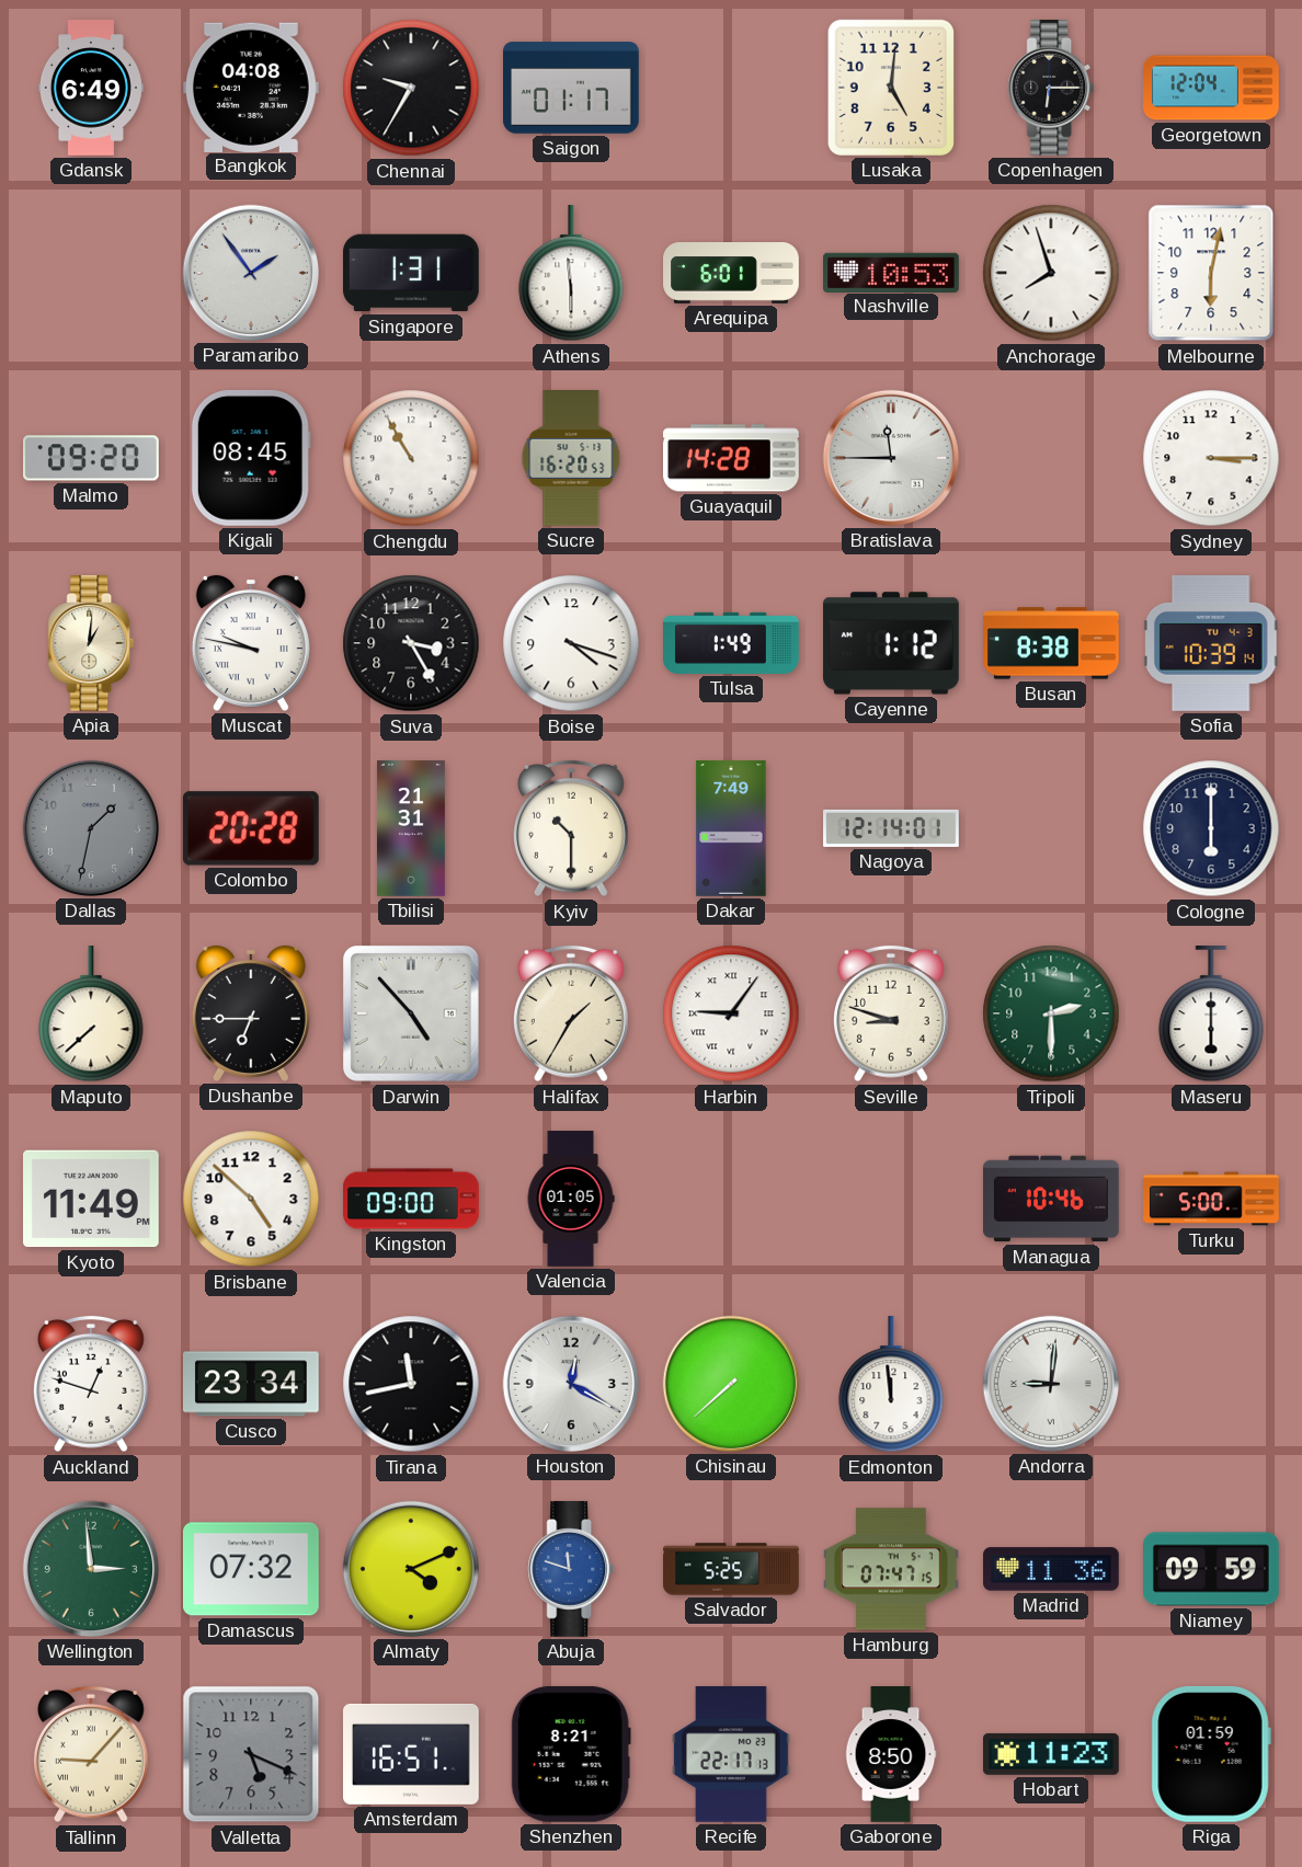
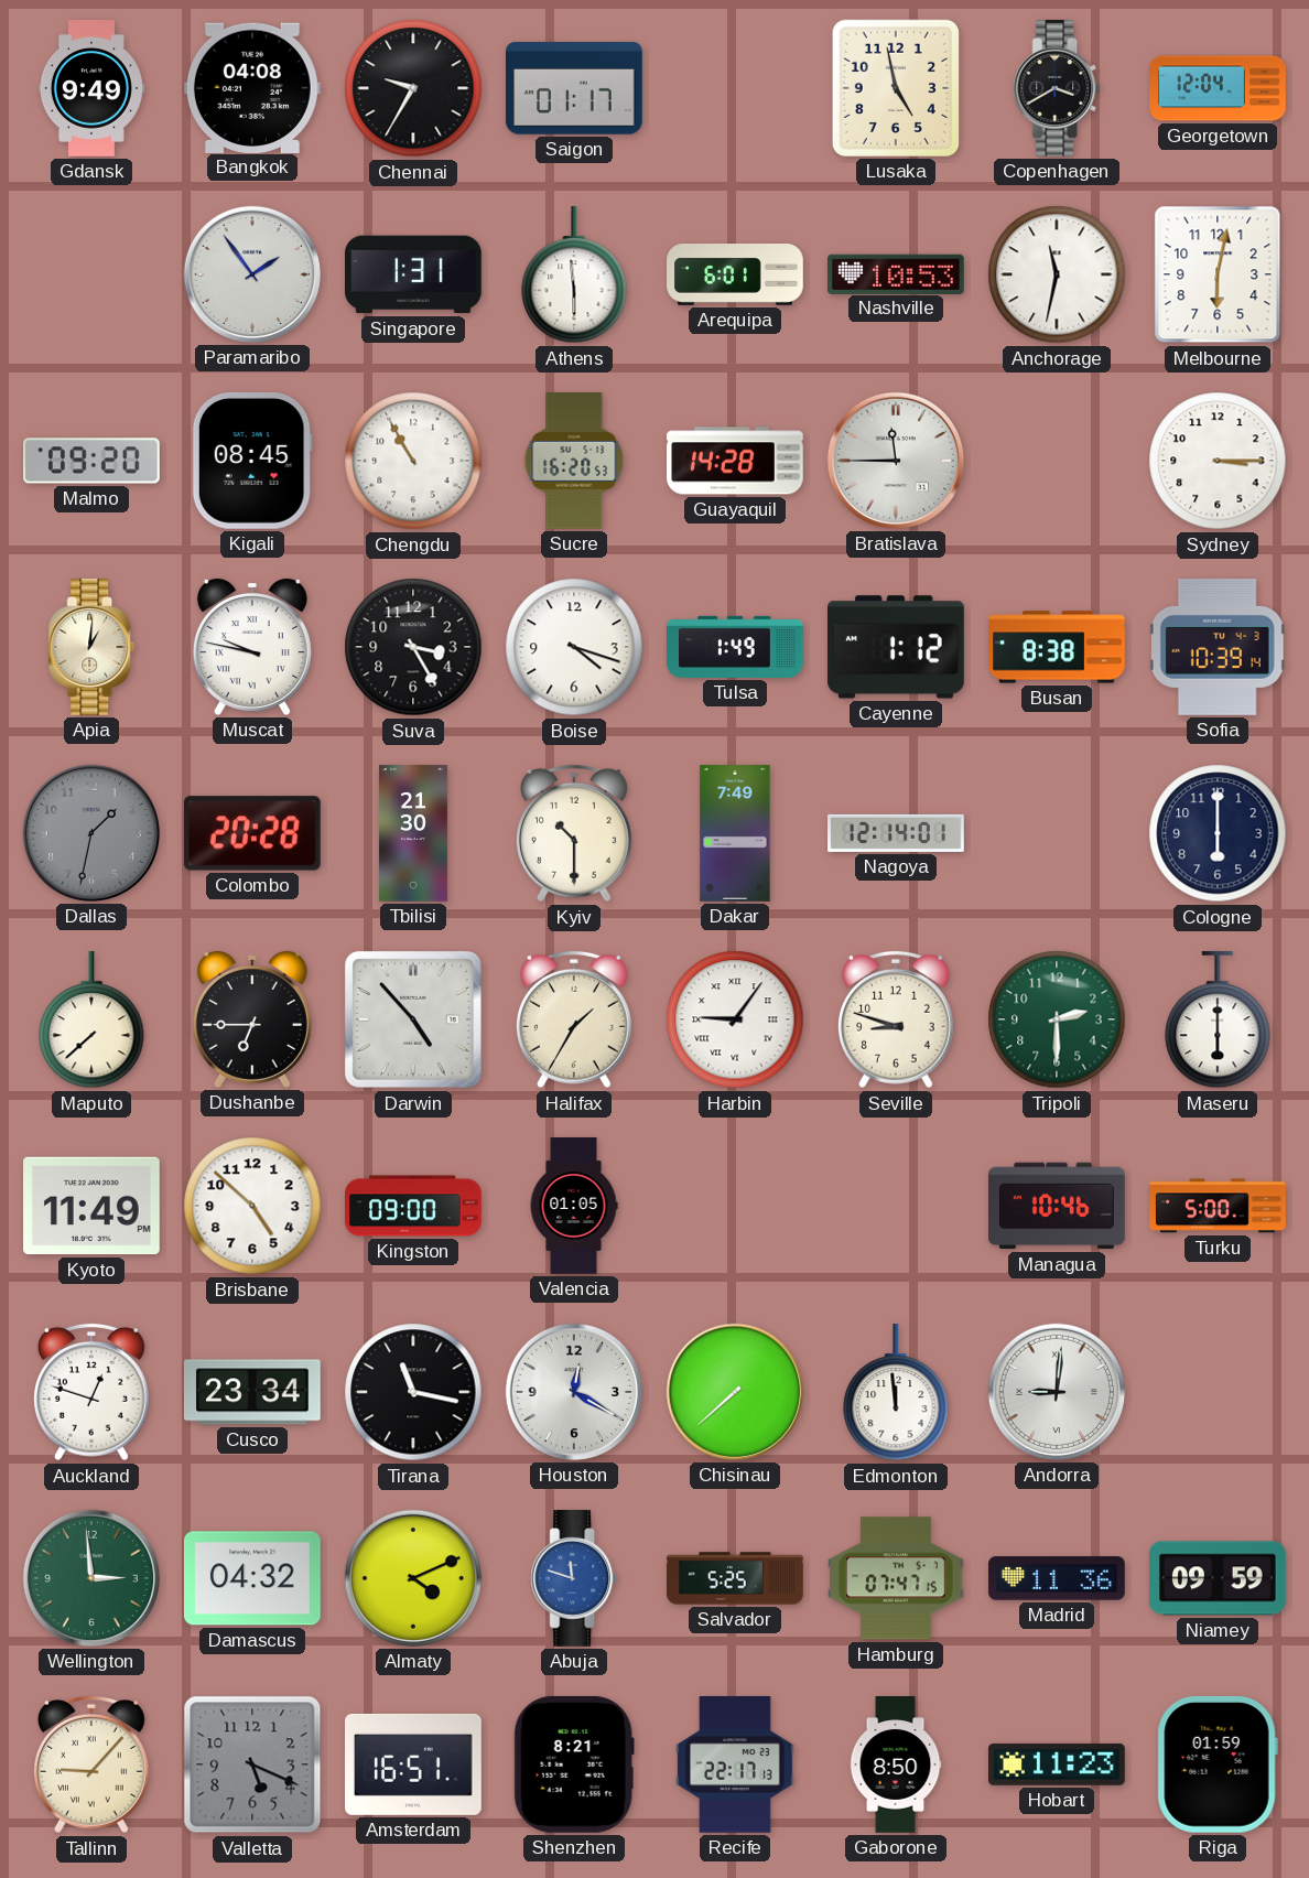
Gdansk: 6:49 -> 9:49
Lusaka: 5:01 -> 4:58
Copenhagen: 6:15 -> 3:40
Anchorage: 7:57 -> 11:32
Tbilisi: 21:31 -> 21:30
Tirana: 11:43 -> 11:17
Damascus: 07:32 -> 04:32
